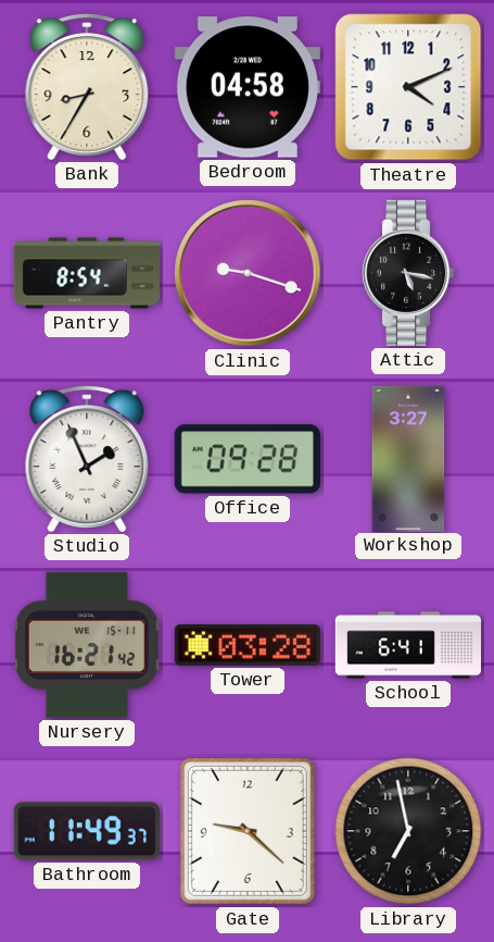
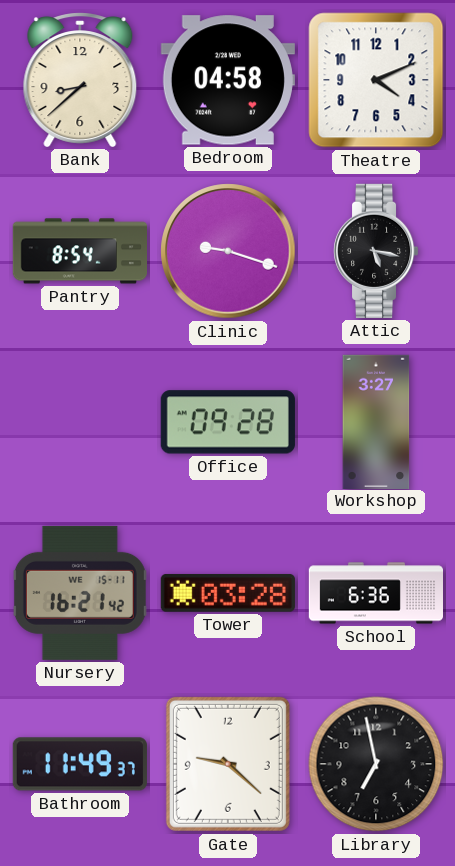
Bank: 8:35 -> 8:38
Studio: 1:56 -> none
School: 6:41 -> 6:36
